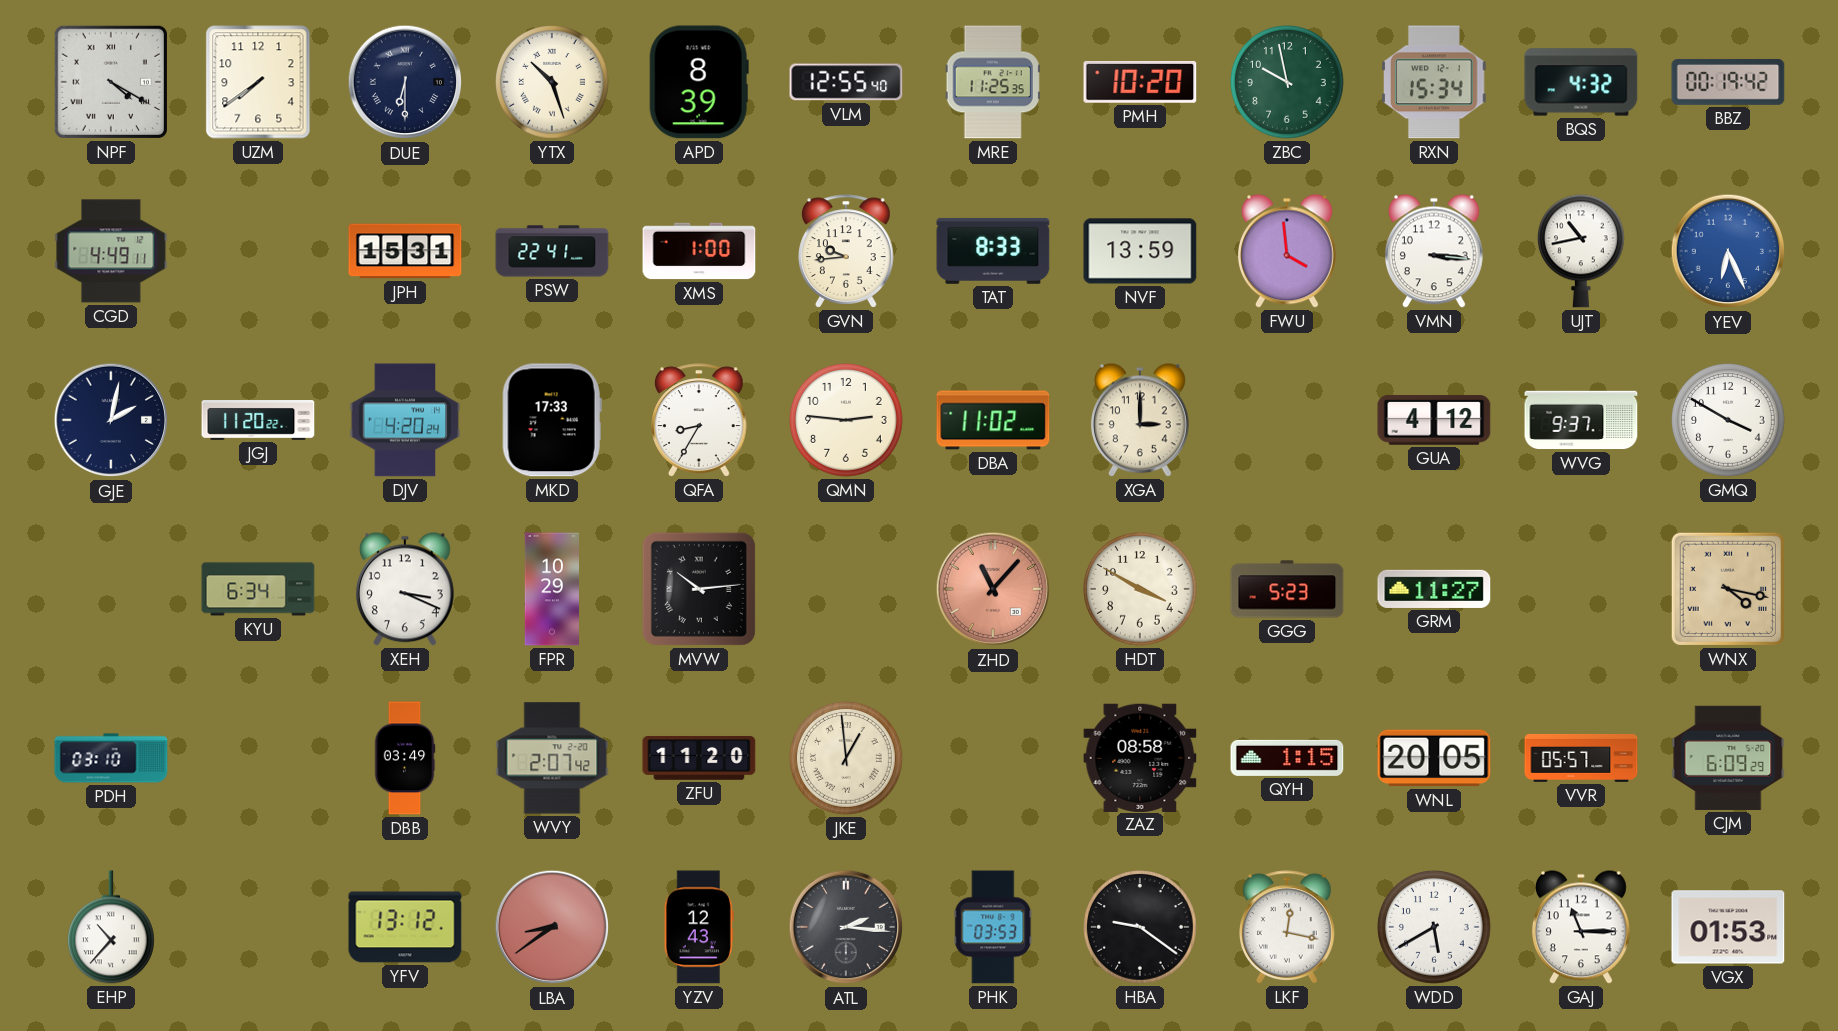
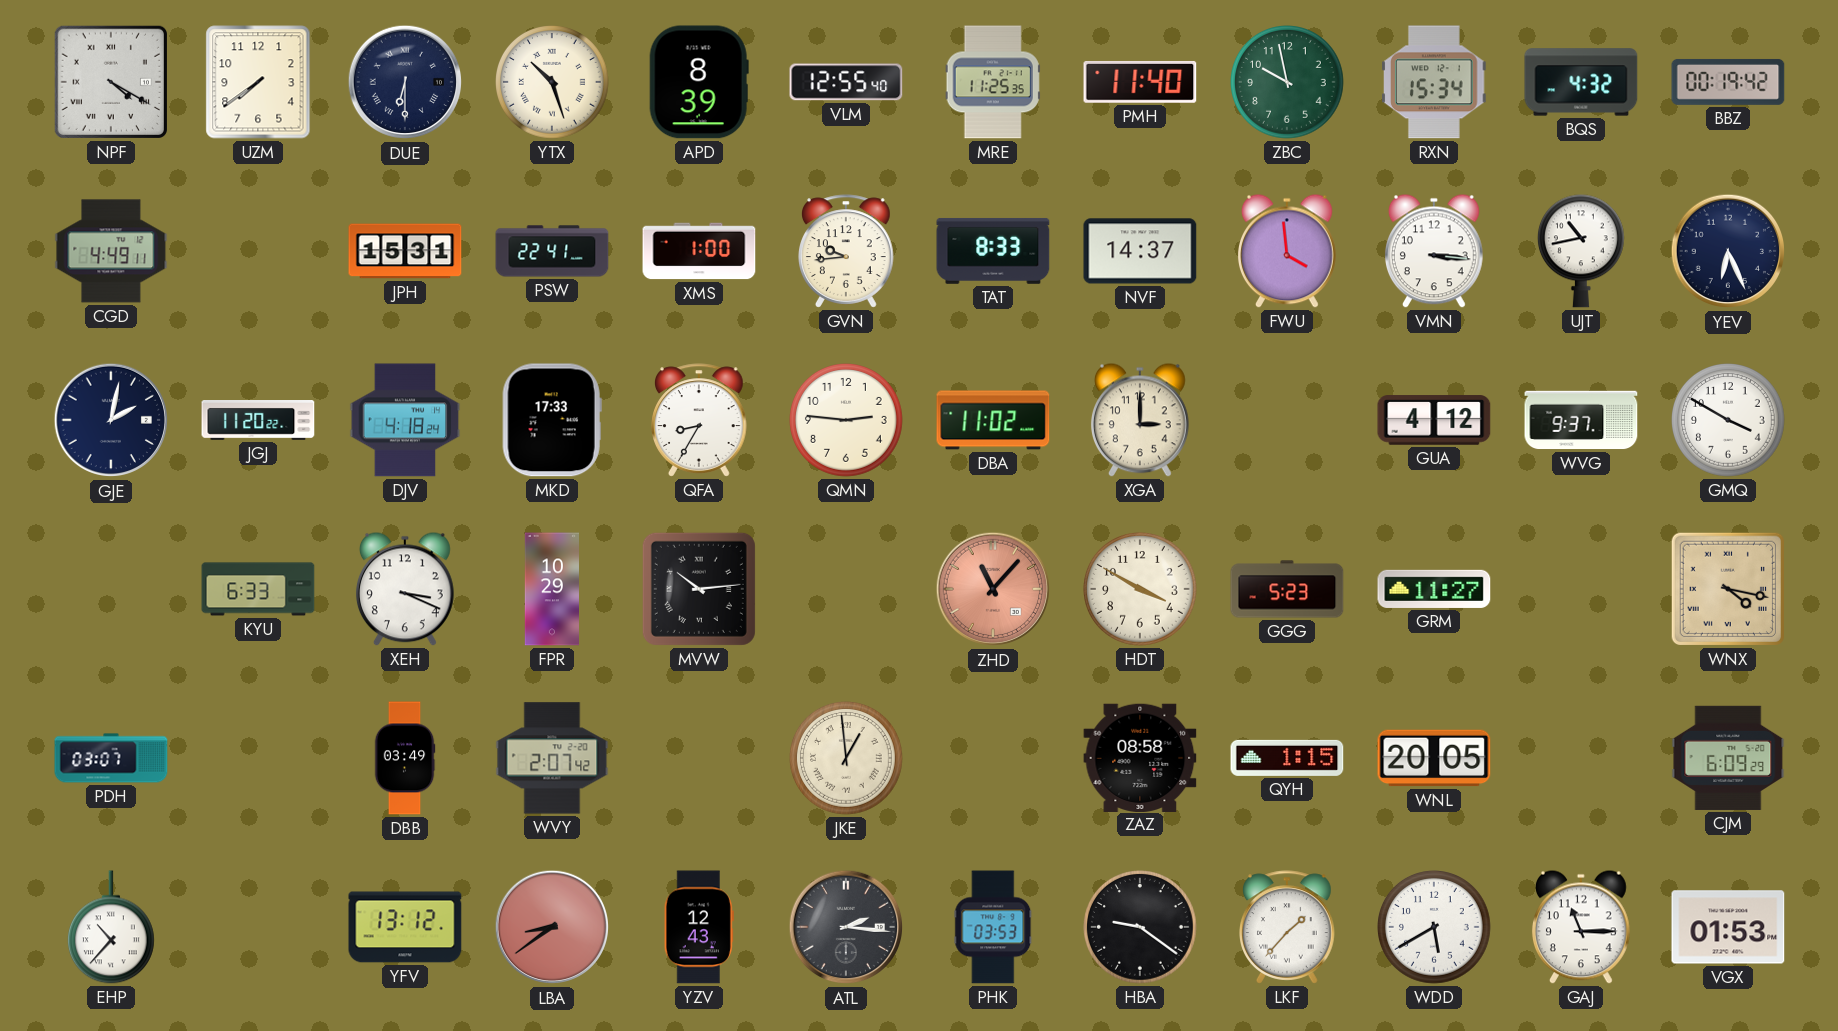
PMH: 10:20 -> 11:40
NVF: 13:59 -> 14:37
YEV dial: blue -> navy
DJV: 4:20 -> 4:18
KYU: 6:34 -> 6:33
PDH: 03:10 -> 03:07
ZFU: 11:20 -> none
VVR: 05:57 -> none
LKF: 12:17 -> 1:37
